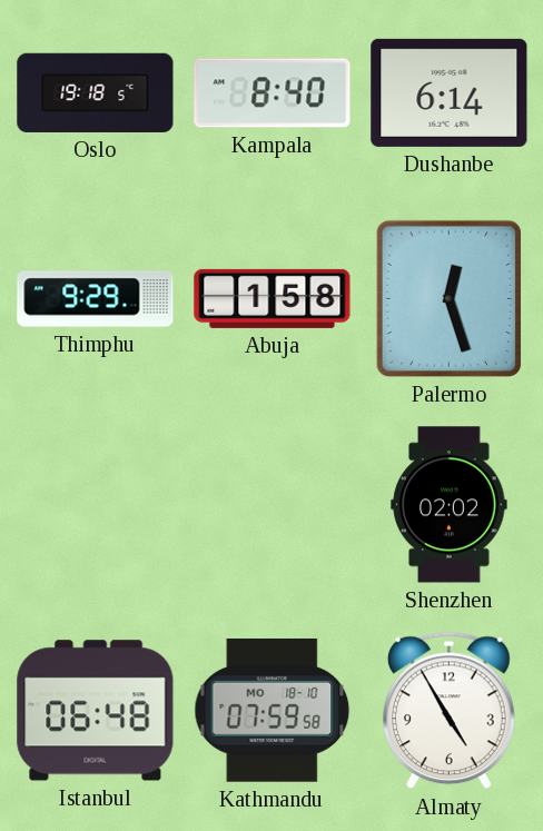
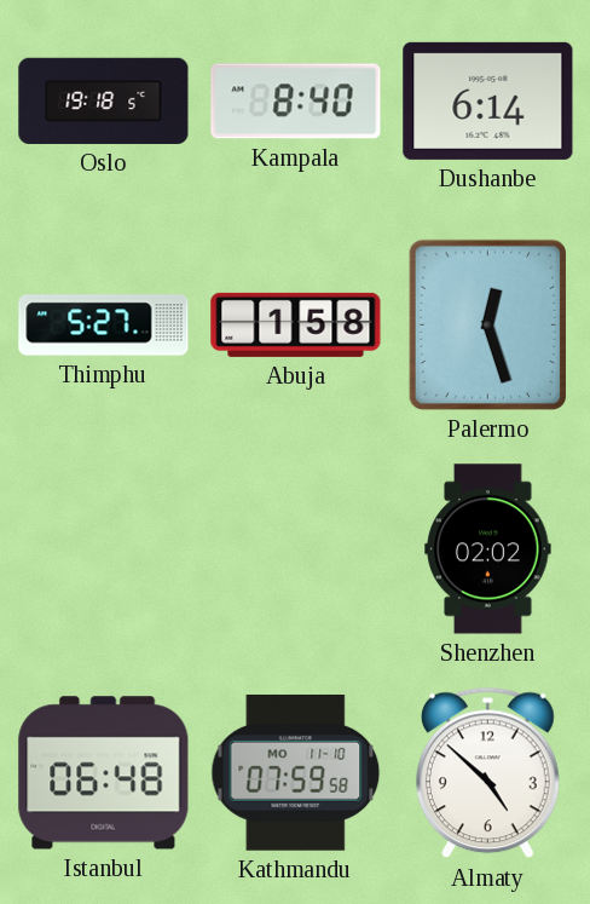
Thimphu: 9:29 -> 5:27
Kathmandu date: MO 18-10 -> MO 11-10
Almaty: 4:55 -> 4:52
